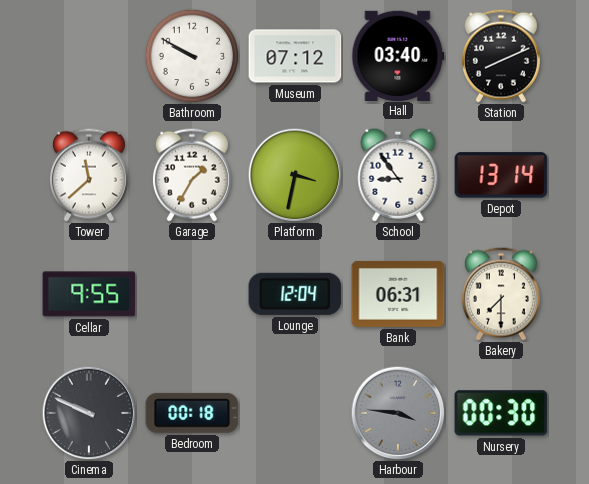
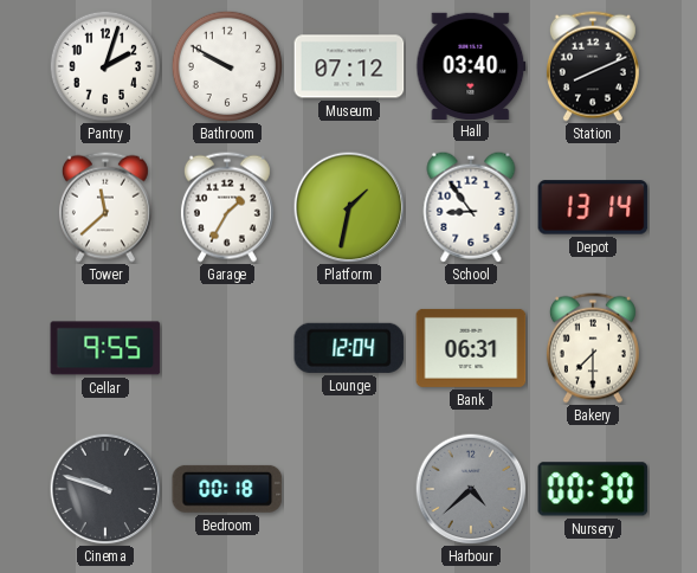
Pantry: none -> 2:03
Platform: 3:32 -> 1:32
Cinema: 9:49 -> 9:48
Harbour: 3:46 -> 4:38
